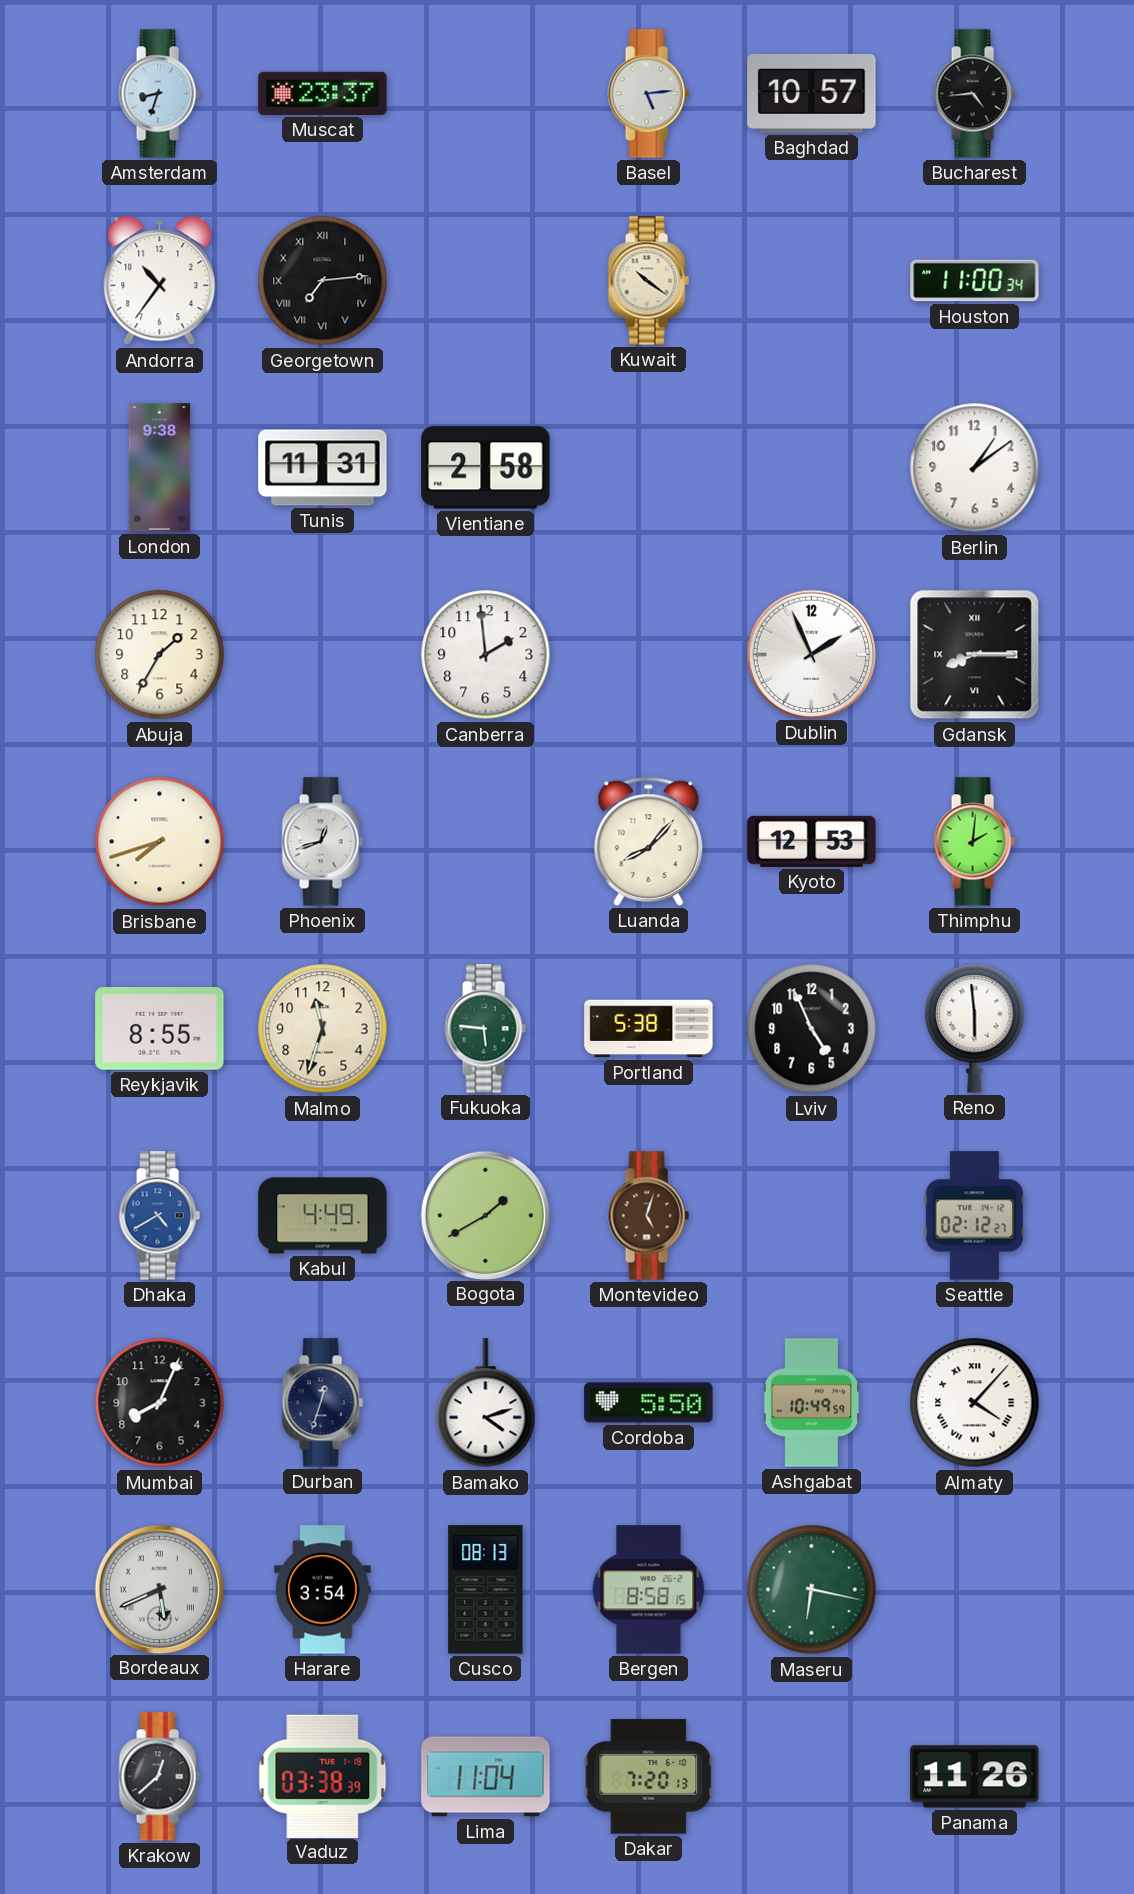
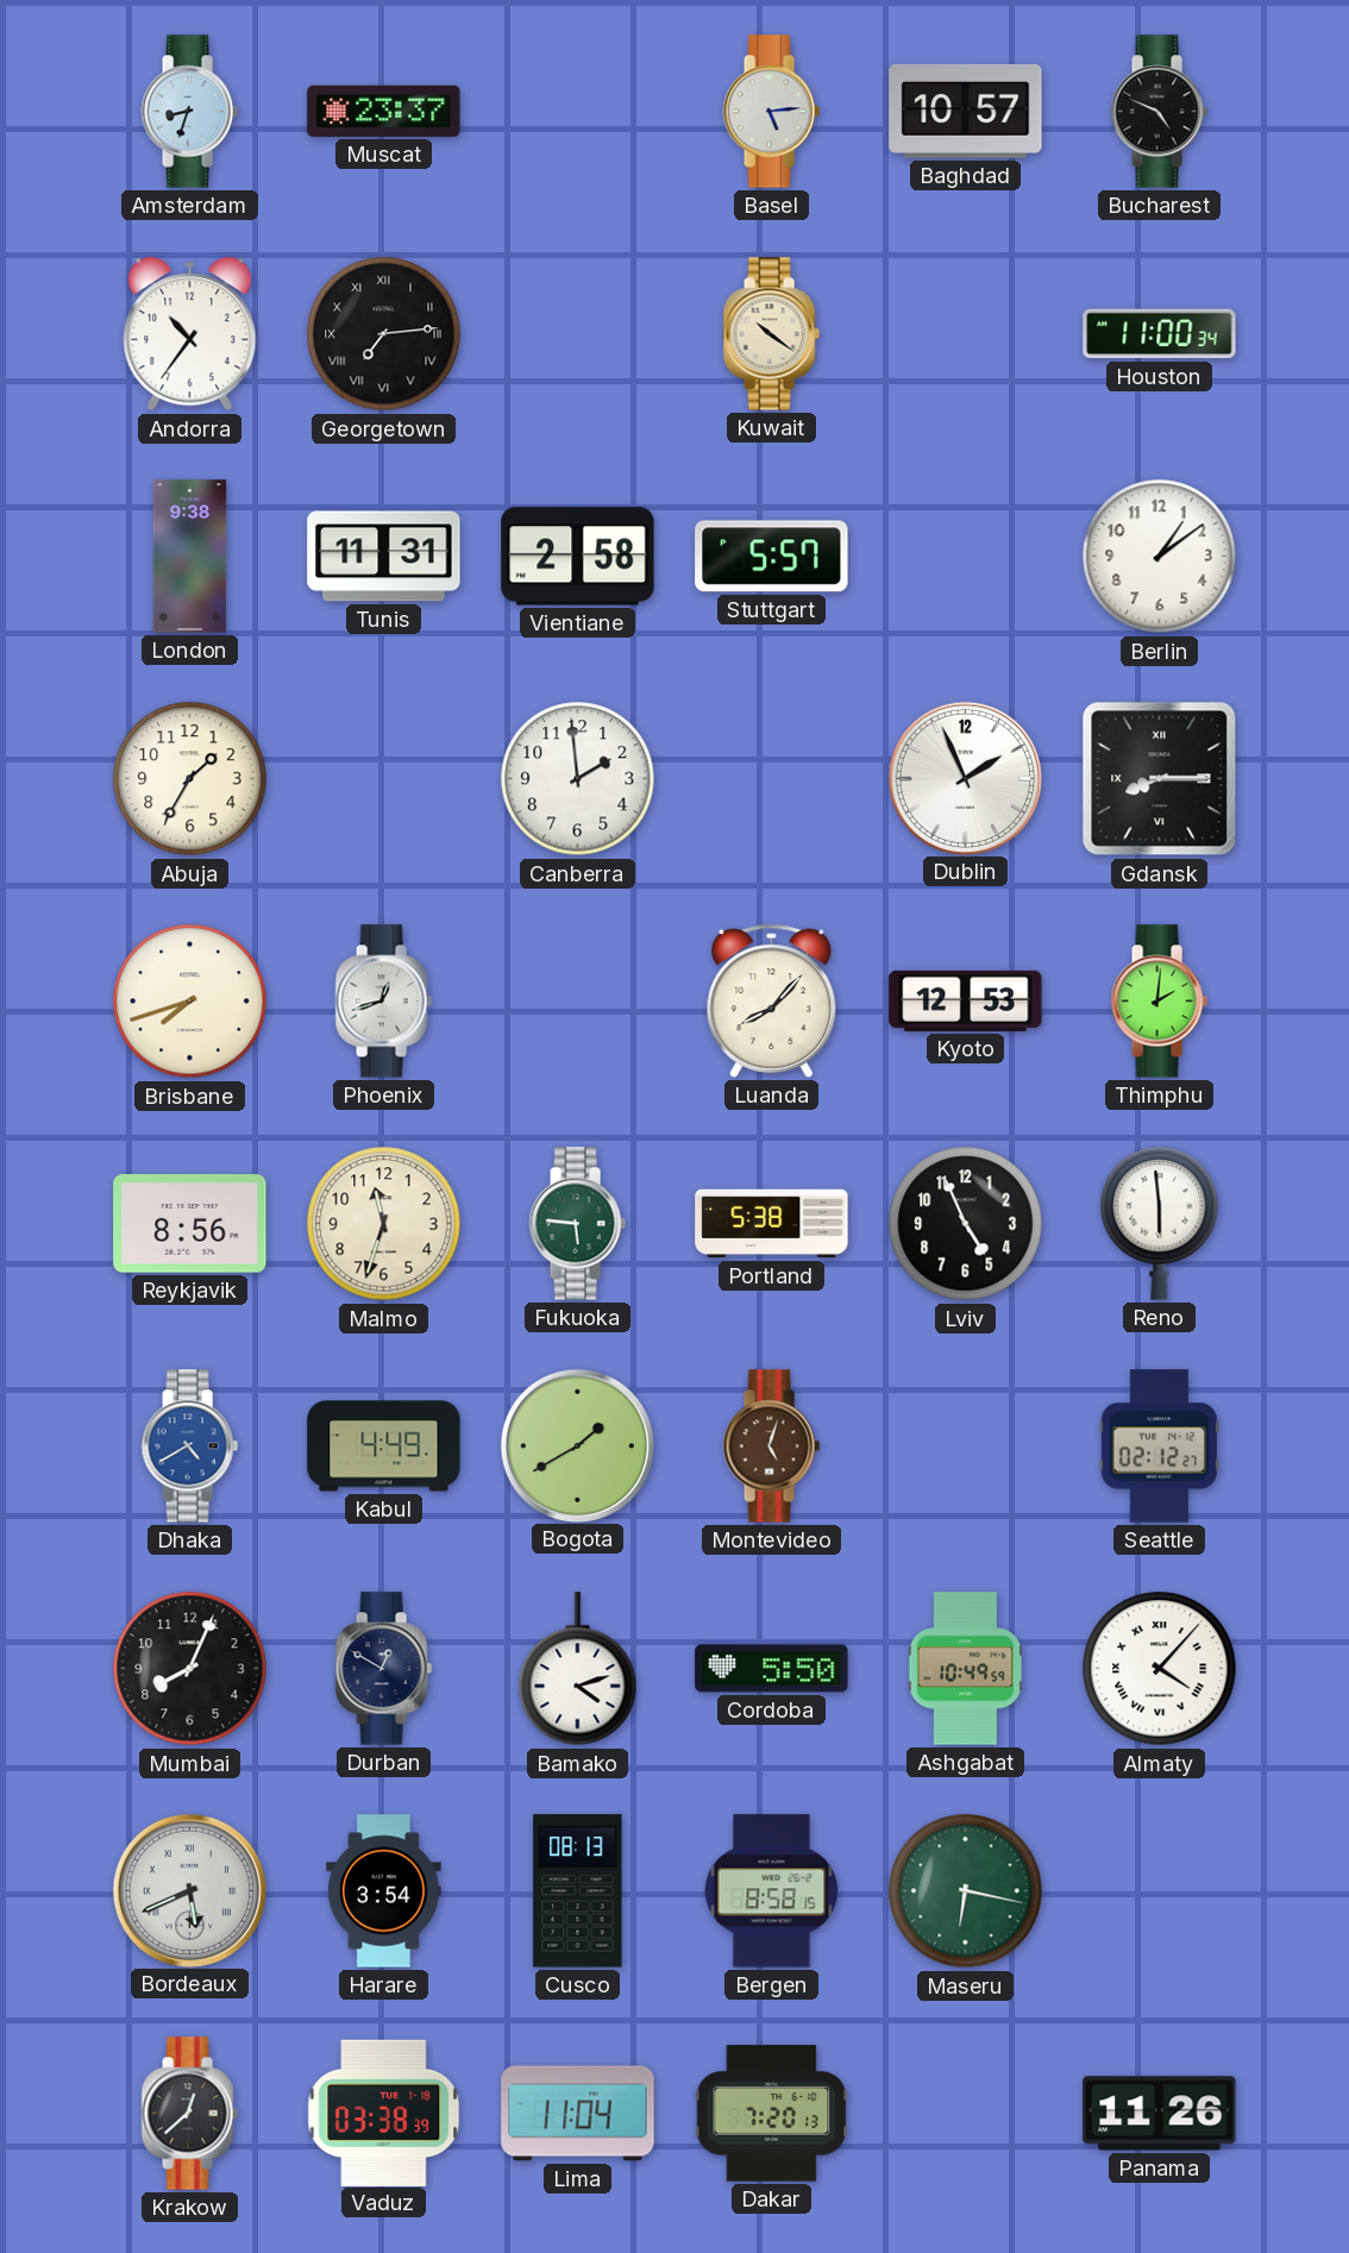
Bucharest: 4:44 -> 4:49
Stuttgart: none -> 5:57
Reykjavik: 8:55 -> 8:56
Durban: 12:33 -> 12:50
